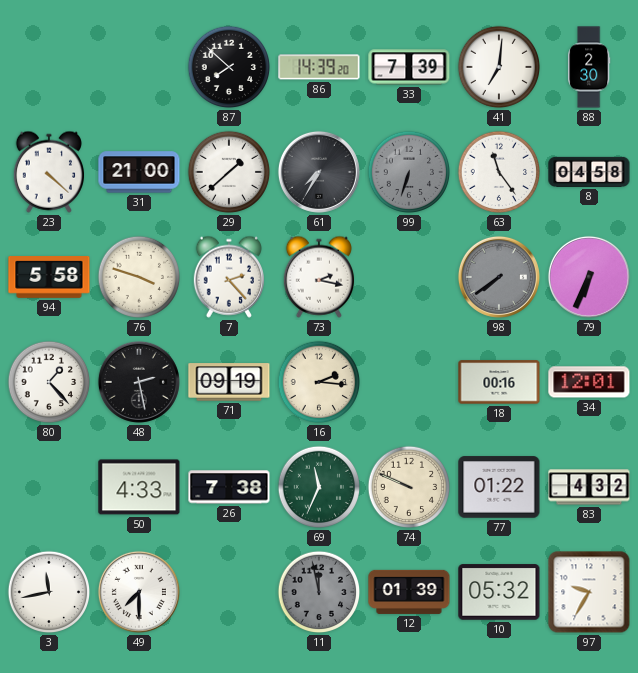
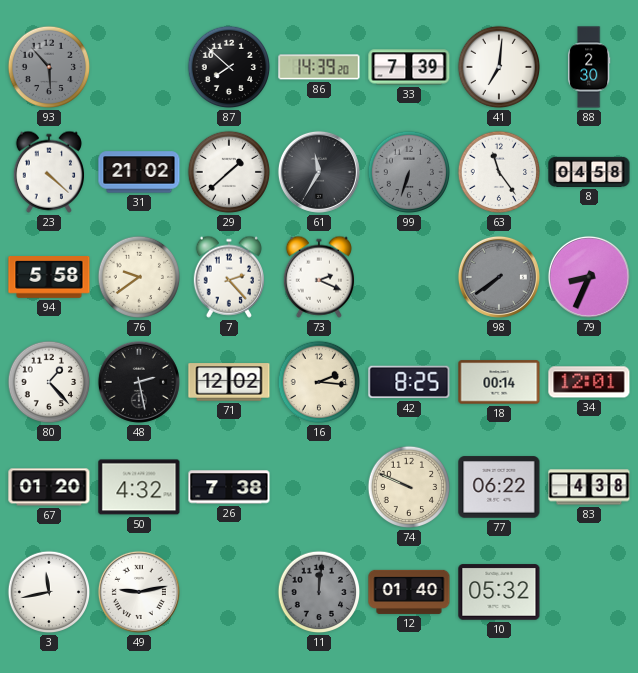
93: none -> 5:53
31: 21:00 -> 21:02
61: 7:35 -> 11:35
76: 3:48 -> 9:39
73: 2:17 -> 2:19
79: 6:34 -> 8:34
71: 09:19 -> 12:02
42: none -> 8:25
18: 00:16 -> 00:14
67: none -> 01:20
50: 4:33 -> 4:32
69: 11:34 -> none
77: 01:22 -> 06:22
83: 4:32 -> 4:38
49: 7:30 -> 9:13
11: 11:58 -> 12:01
12: 01:39 -> 01:40
97: 9:35 -> none
